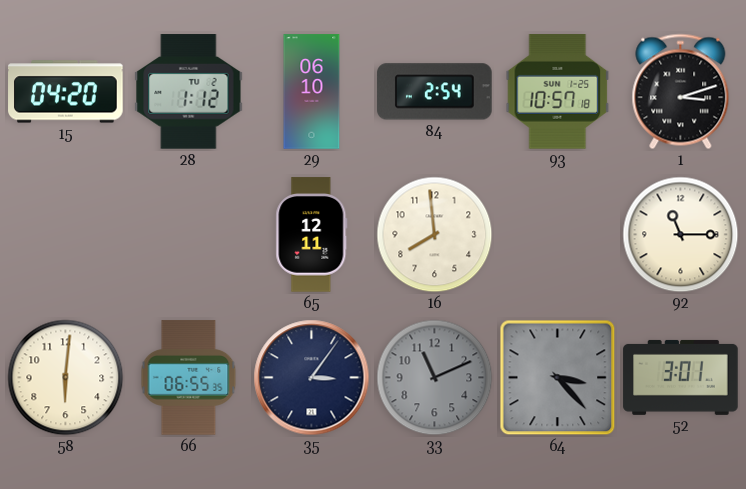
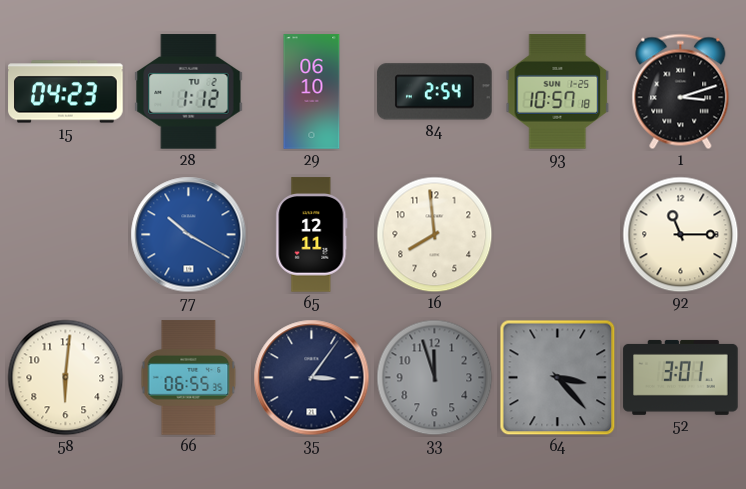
15: 04:20 -> 04:23
77: none -> 10:20
33: 11:11 -> 11:57
